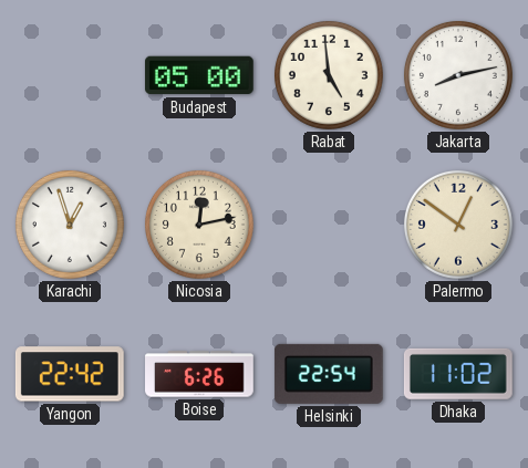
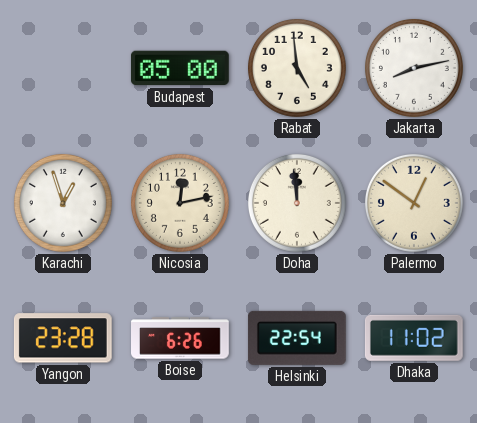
Doha: none -> 11:59
Yangon: 22:42 -> 23:28
